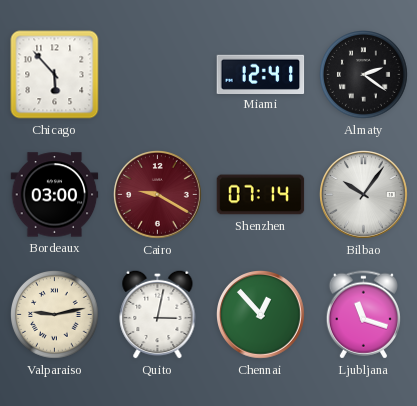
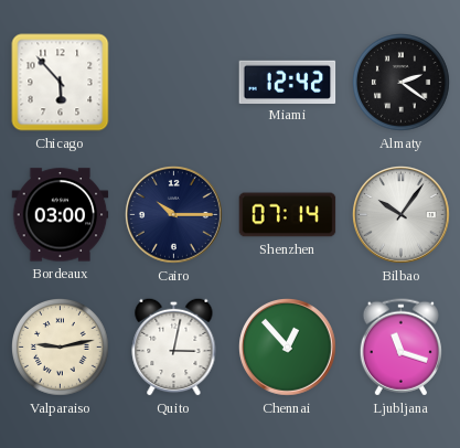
Miami: 12:41 -> 12:42
Cairo: 9:20 -> 10:15
Cairo dial: burgundy -> navy
